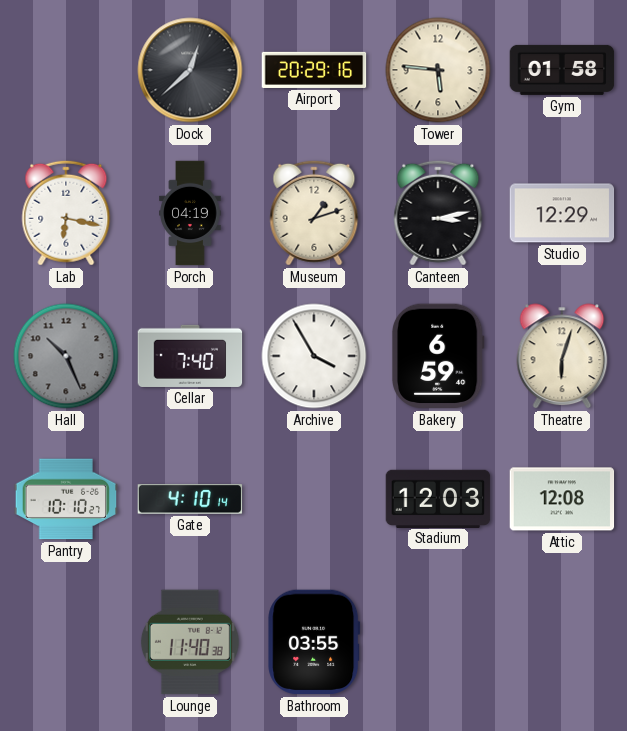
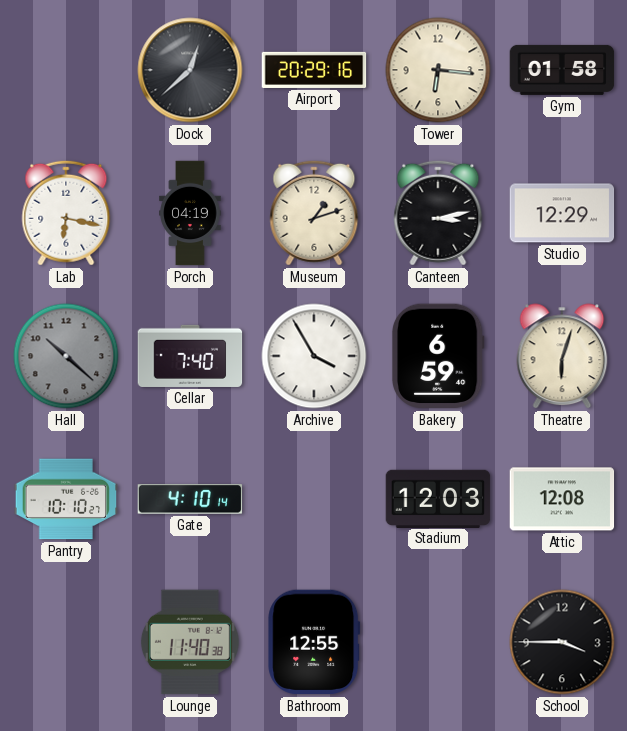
Tower: 5:46 -> 6:16
Hall: 10:26 -> 10:22
Bathroom: 03:55 -> 12:55
School: none -> 3:45
